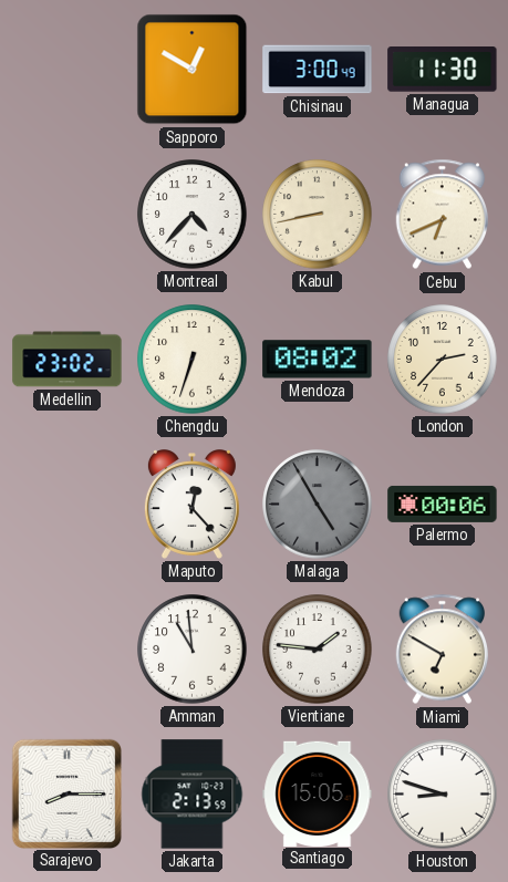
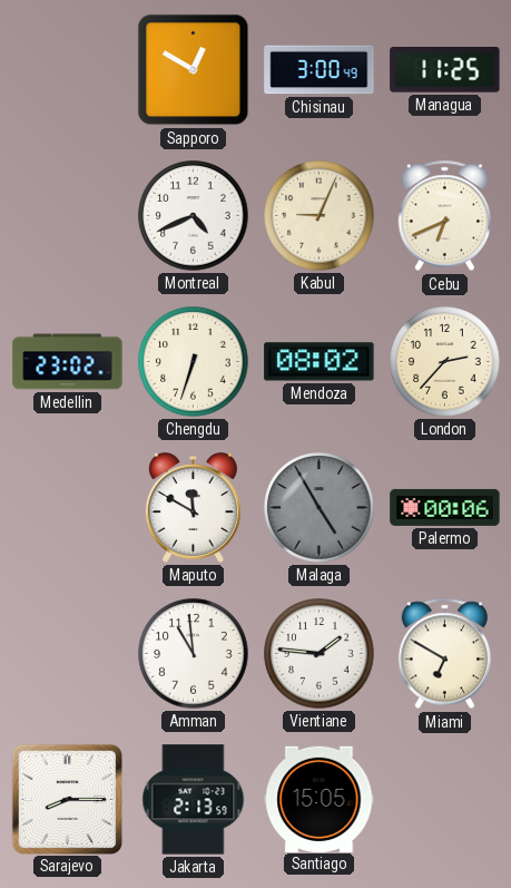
Managua: 11:30 -> 11:25
Montreal: 4:37 -> 4:41
Kabul: 8:43 -> 9:04
Maputo: 12:23 -> 11:50
Houston: 8:48 -> none
